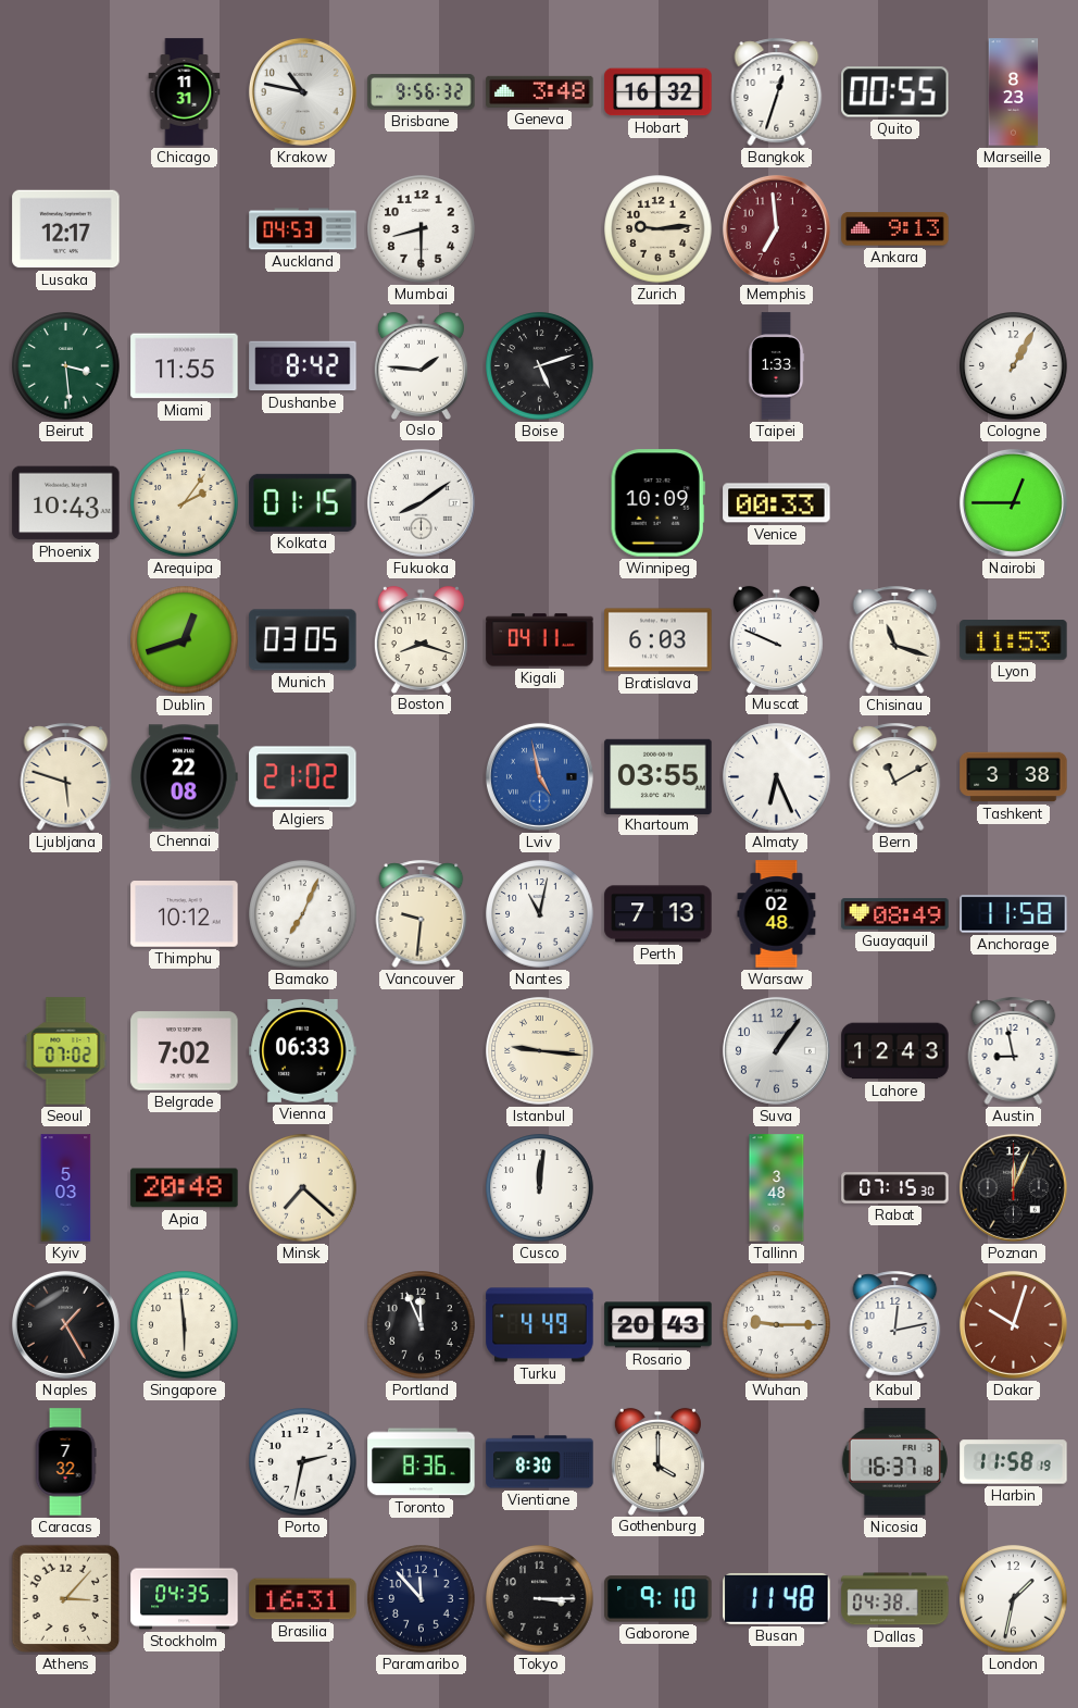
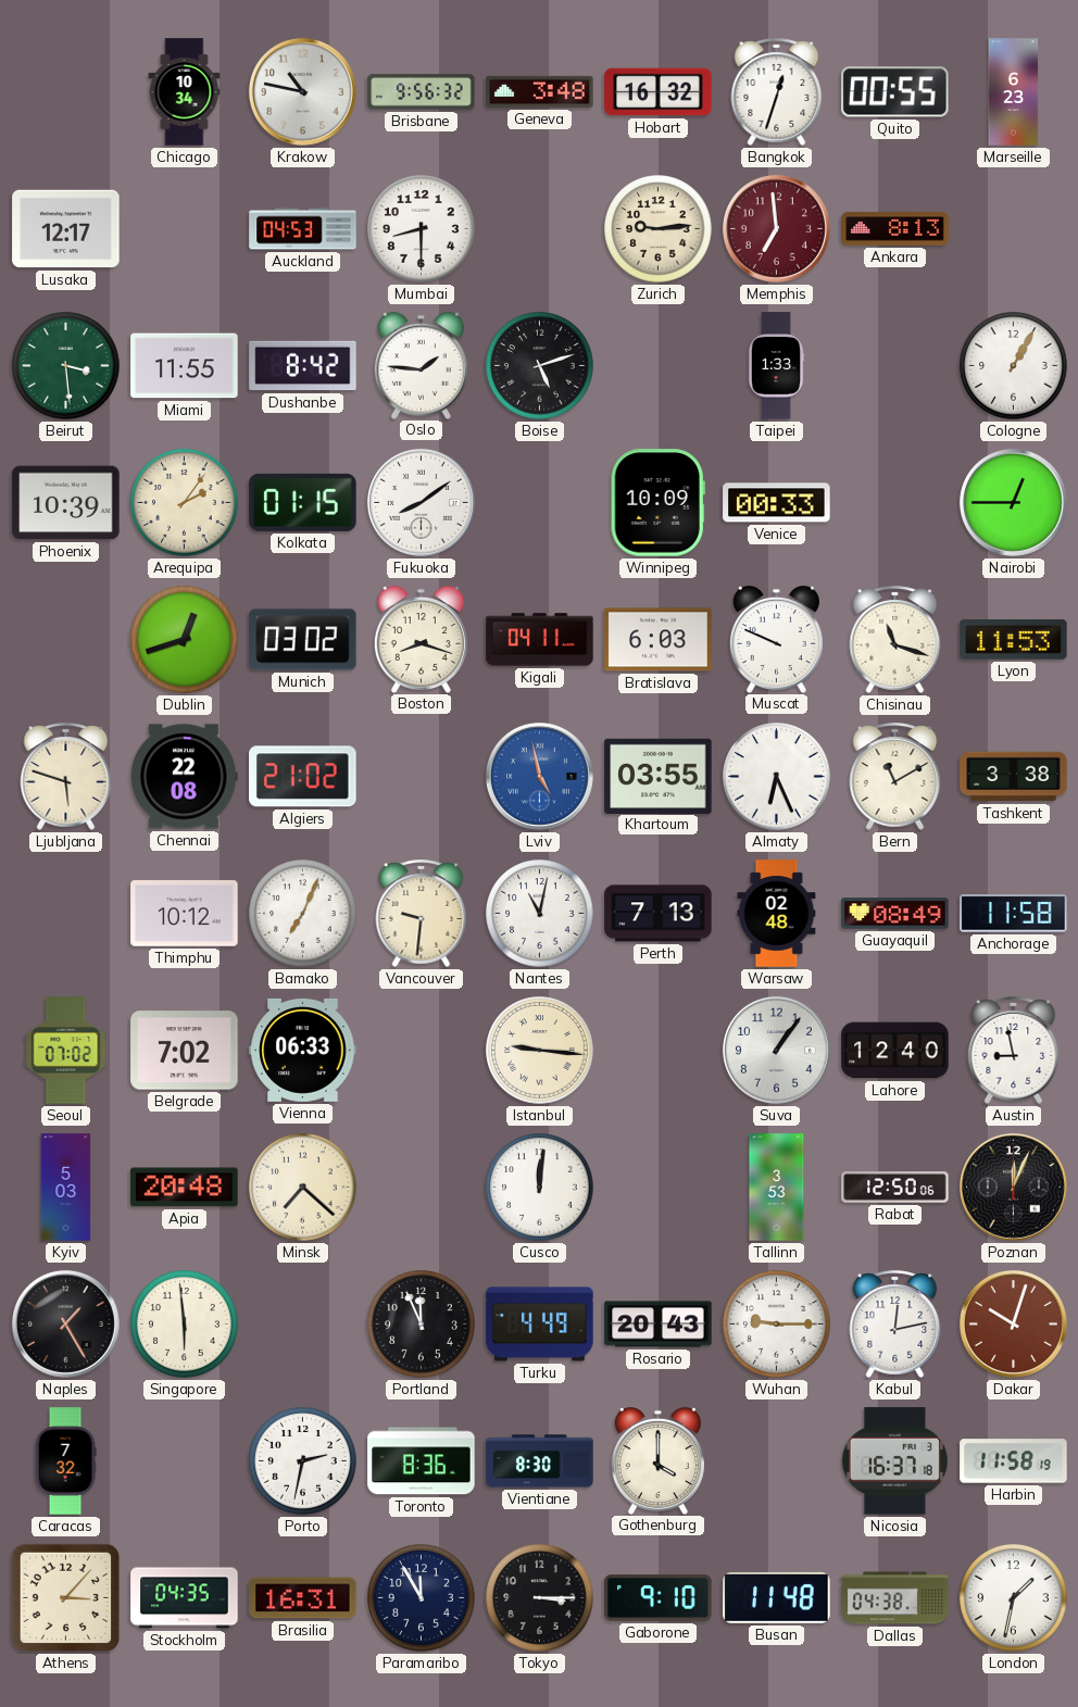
Chicago: 11:31 -> 10:34
Marseille: 8:23 -> 6:23
Ankara: 9:13 -> 8:13
Phoenix: 10:43 -> 10:39
Munich: 03:05 -> 03:02
Lahore: 12:43 -> 12:40
Tallinn: 3:48 -> 3:53
Rabat: 07:15 -> 12:50
Paramaribo: 11:53 -> 11:55
